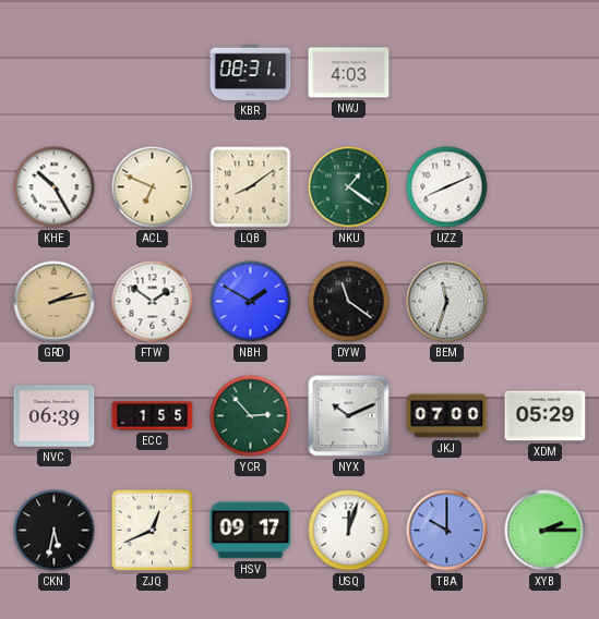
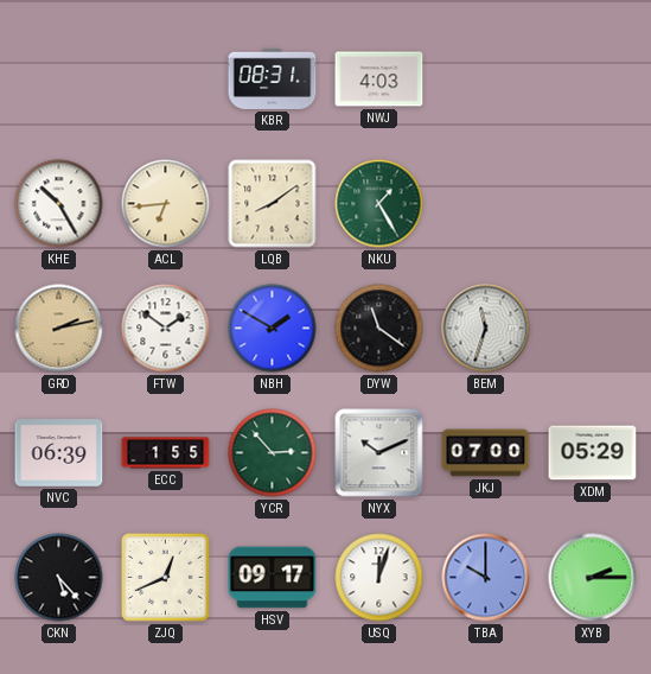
ACL: 6:49 -> 6:44
NKU: 1:21 -> 1:25
UZZ: 8:11 -> none
CKN: 5:32 -> 5:23
